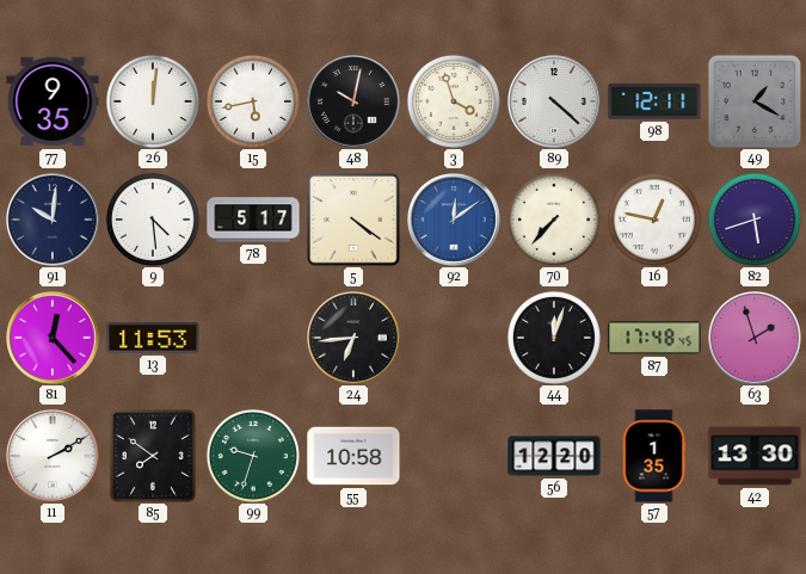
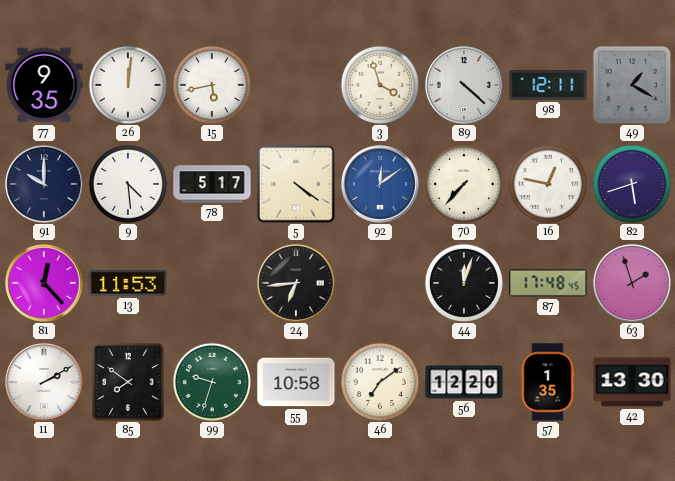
48: 10:02 -> none
91: 10:01 -> 10:00
46: none -> 7:09
